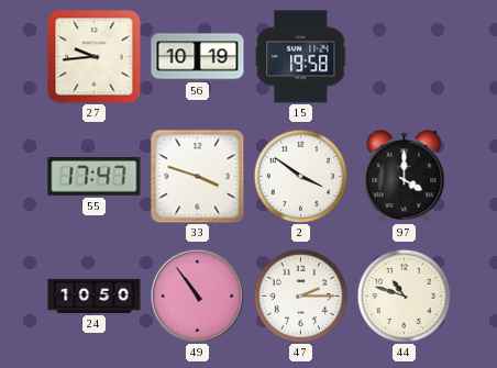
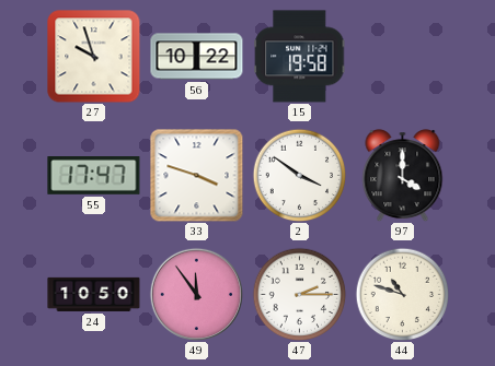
27: 9:44 -> 9:57
56: 10:19 -> 10:22
49: 10:54 -> 11:54
